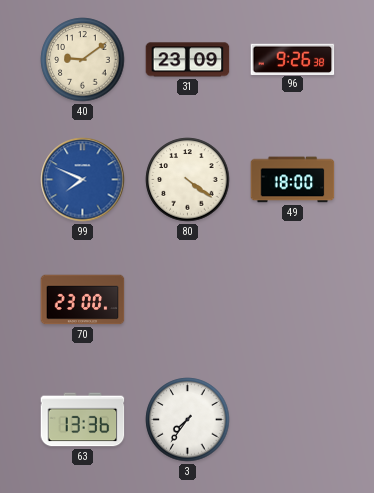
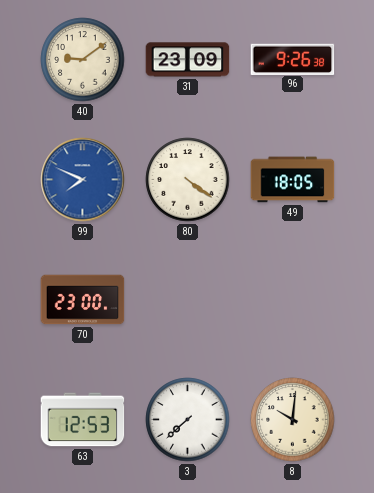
49: 18:00 -> 18:05
63: 13:36 -> 12:53
3: 7:36 -> 7:38
8: none -> 10:01
